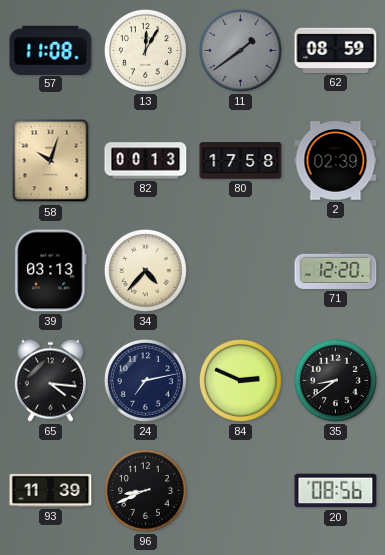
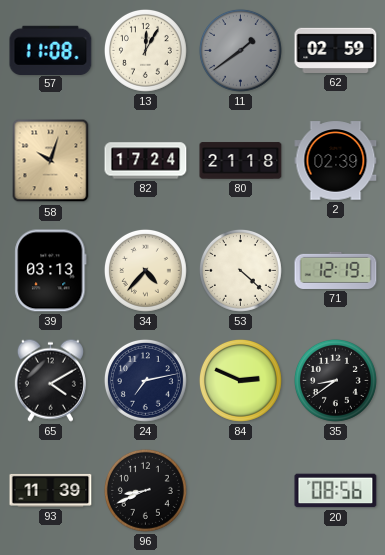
62: 08:59 -> 02:59
82: 00:13 -> 17:24
80: 17:58 -> 21:18
53: none -> 4:22
71: 12:20 -> 12:19
65: 4:16 -> 4:10
